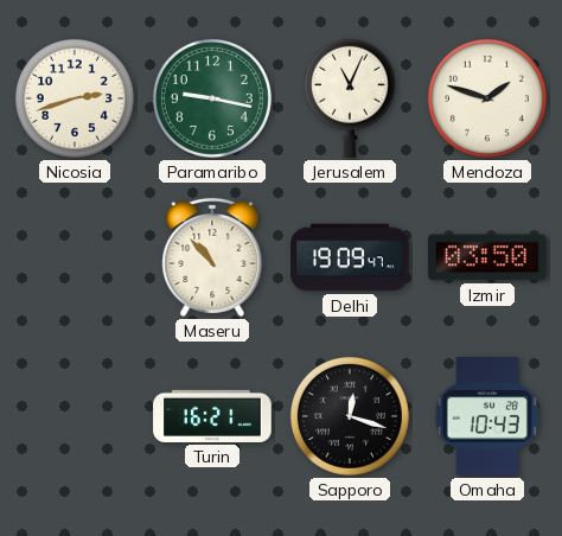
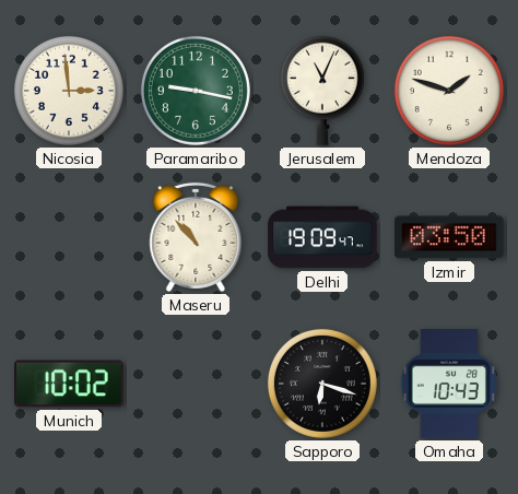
Nicosia: 2:42 -> 2:59
Munich: none -> 10:02
Turin: 16:21 -> none
Sapporo: 12:18 -> 6:18
